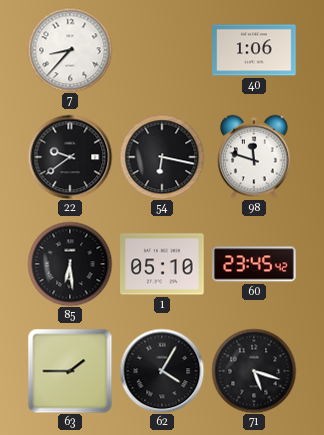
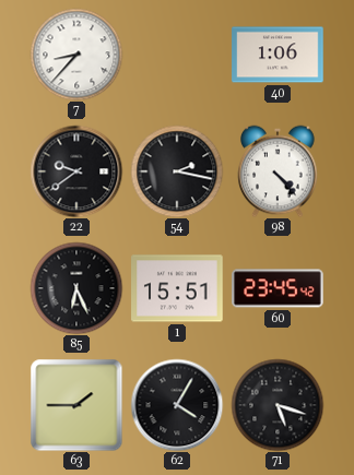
54: 6:17 -> 2:17
98: 11:48 -> 4:23
85: 6:29 -> 6:26
1: 05:10 -> 15:51
